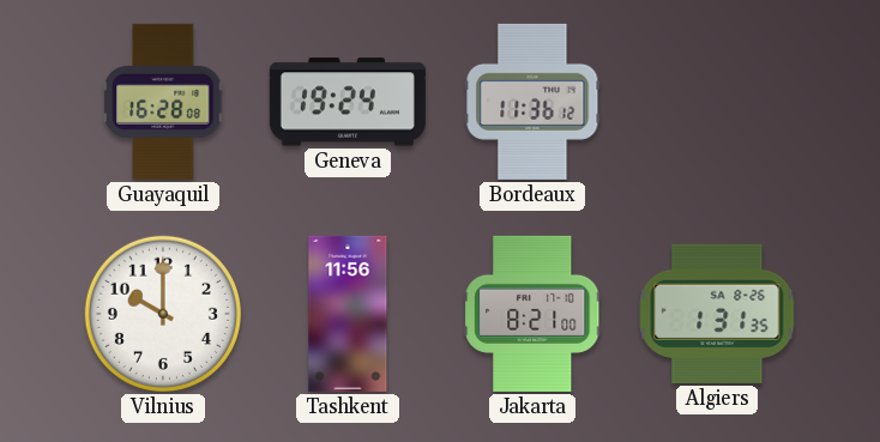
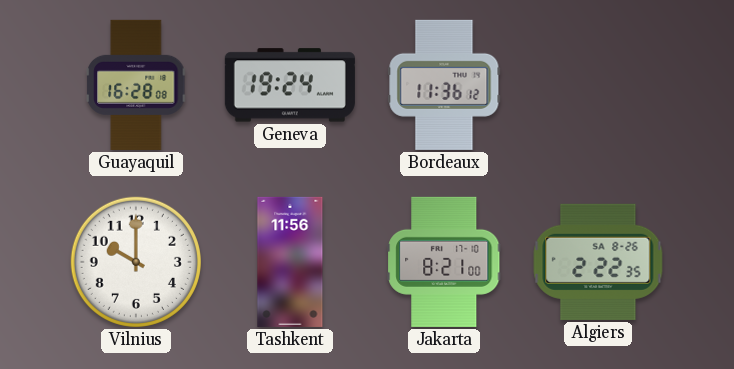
Algiers: 1:31 -> 2:22
